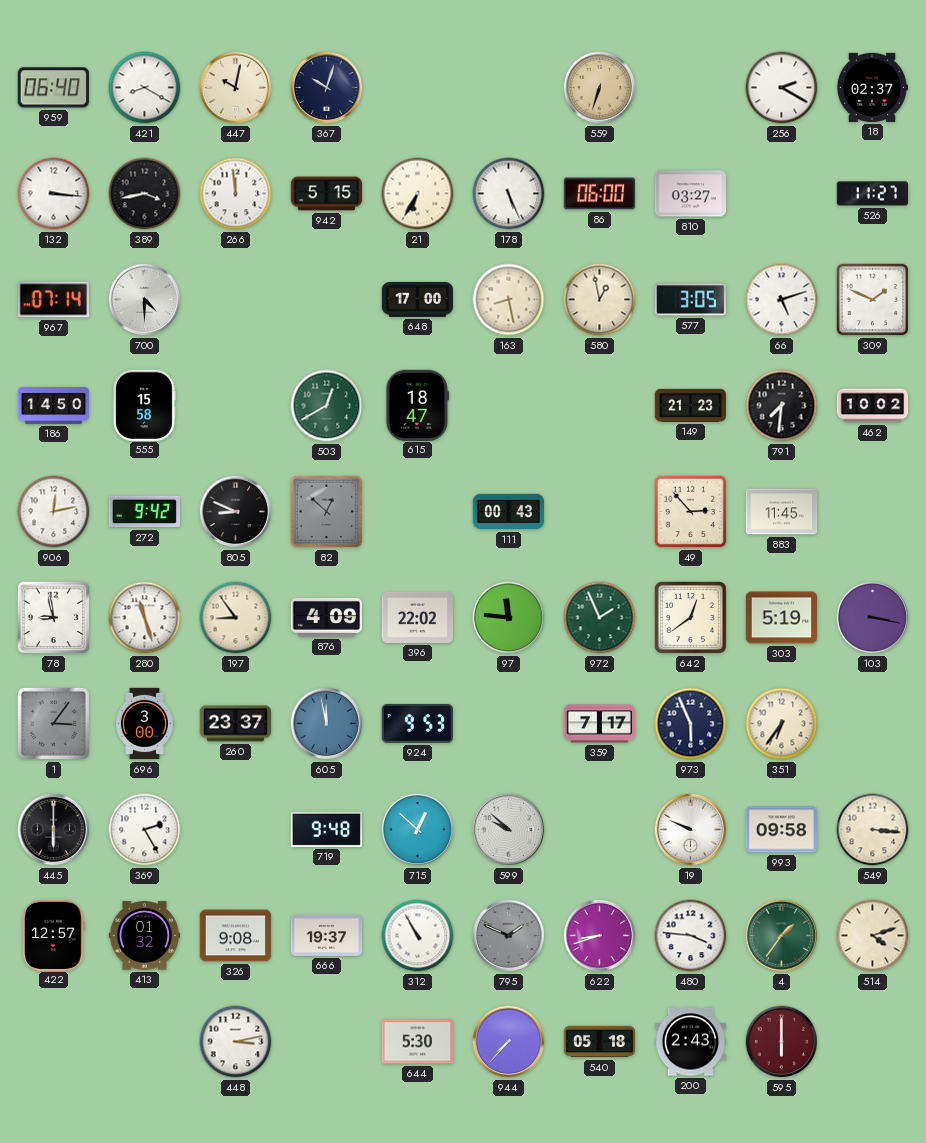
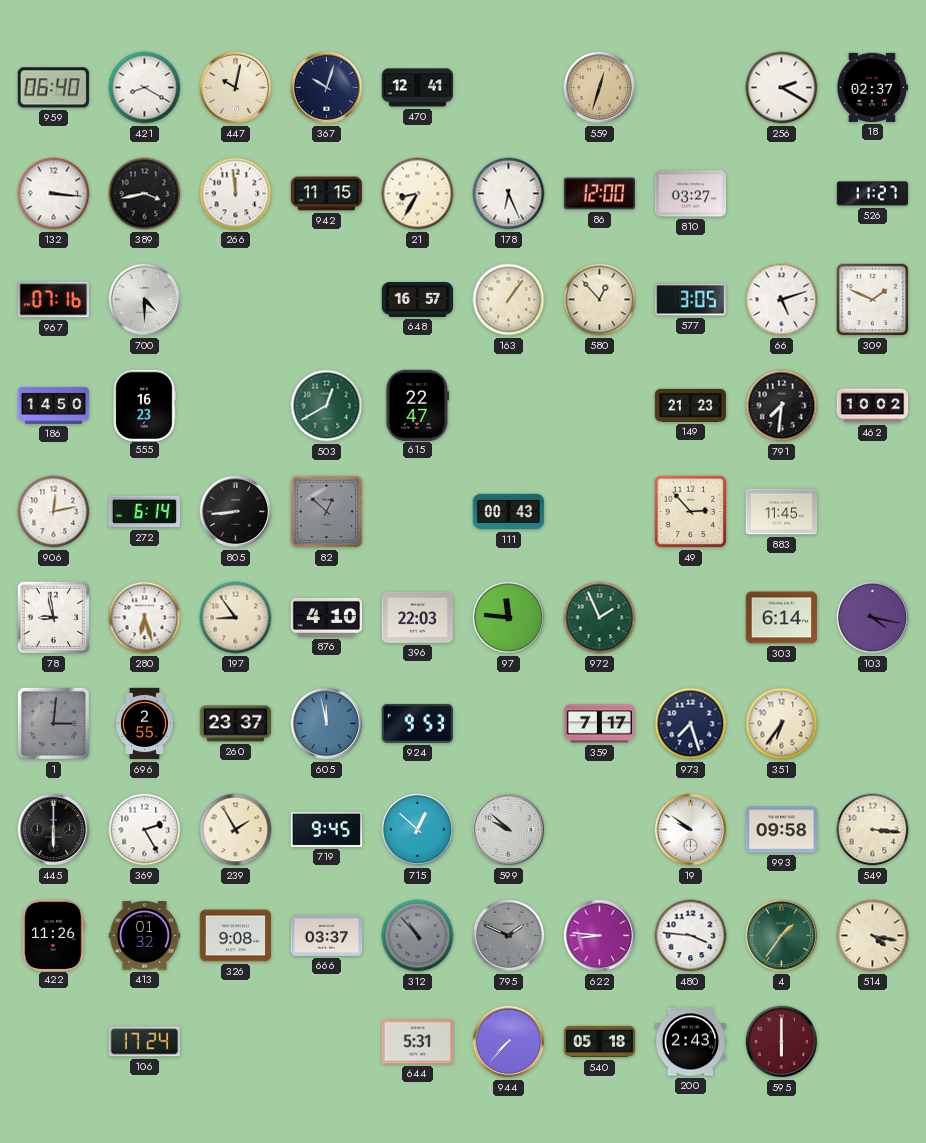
470: none -> 12:41
559: 6:33 -> 12:33
942: 5:15 -> 11:15
21: 6:35 -> 8:35
178: 5:26 -> 6:26
86: 06:00 -> 12:00
967: 07:14 -> 07:16
648: 17:00 -> 16:57
163: 8:28 -> 1:06
580: 12:58 -> 12:53
555: 15:58 -> 16:23
615: 18:47 -> 22:47
272: 9:42 -> 6:14
805: 8:49 -> 8:44
280: 11:27 -> 6:27
876: 4:09 -> 4:10
396: 22:02 -> 22:03
642: 12:39 -> none
303: 5:19 -> 6:14
103: 3:17 -> 4:17
1: 3:06 -> 3:01
696: 3:00 -> 2:55
973: 5:56 -> 7:27
239: none -> 1:55
719: 9:48 -> 9:45
19: 9:49 -> 9:51
422: 12:57 -> 11:26
666: 19:37 -> 03:37
312: 10:55 -> 10:53
312 dial: white -> grey
622: 8:42 -> 8:46
514: 4:12 -> 4:17
106: none -> 17:24
448: 3:13 -> none
644: 5:30 -> 5:31
